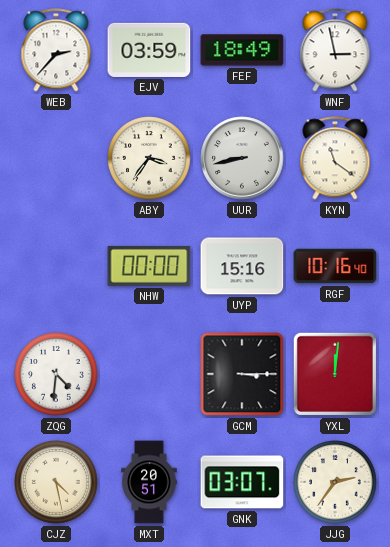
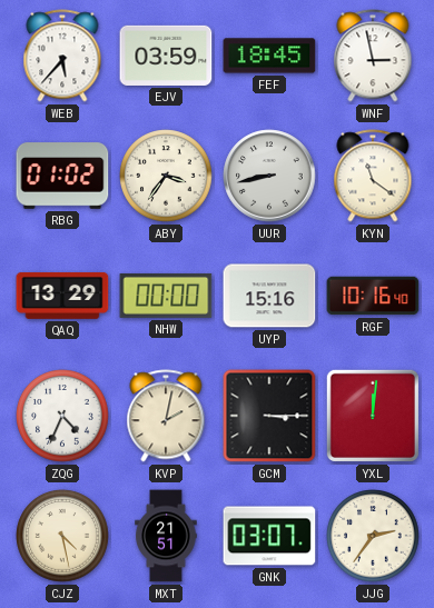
WEB: 2:37 -> 5:37
FEF: 18:49 -> 18:45
RBG: none -> 01:02
QAQ: none -> 13:29
ZQG: 4:31 -> 4:34
KVP: none -> 2:02
MXT: 20:51 -> 21:51
